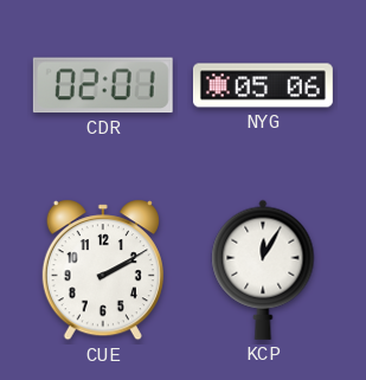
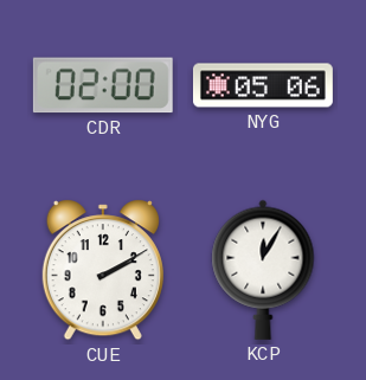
CDR: 02:01 -> 02:00
